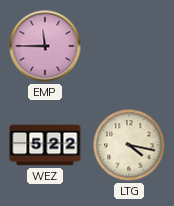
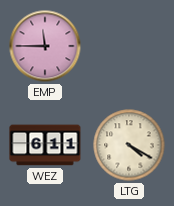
WEZ: 5:22 -> 6:11
LTG: 4:17 -> 4:20
